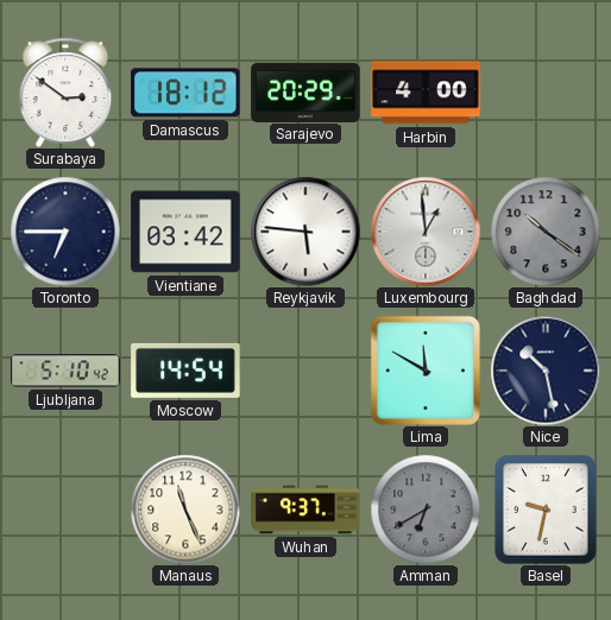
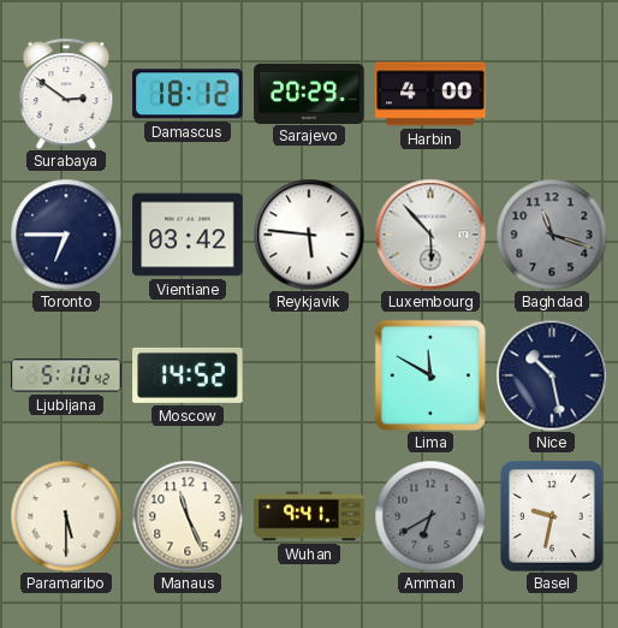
Luxembourg: 12:59 -> 5:53
Baghdad: 10:21 -> 11:18
Moscow: 14:54 -> 14:52
Paramaribo: none -> 5:30
Wuhan: 9:37 -> 9:41
